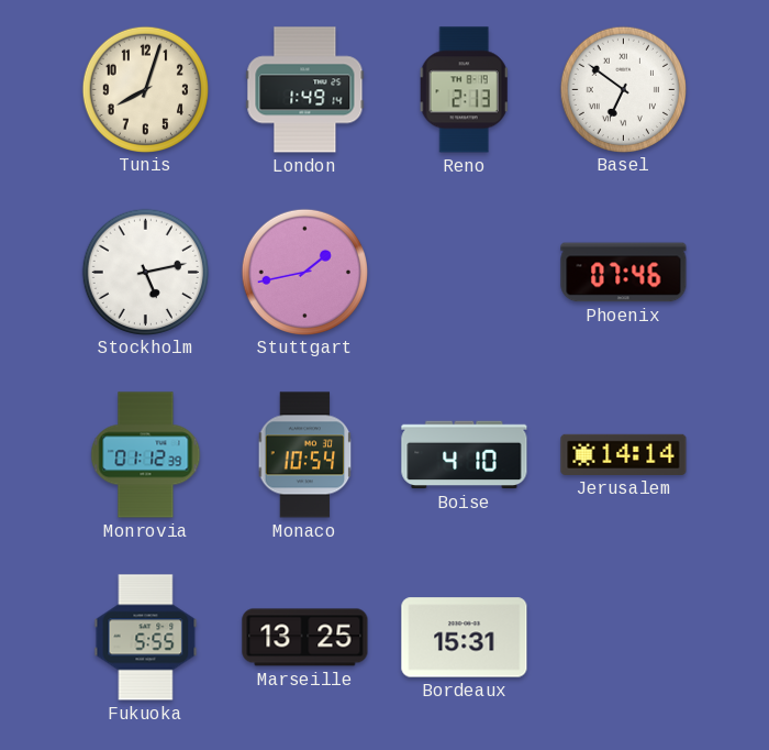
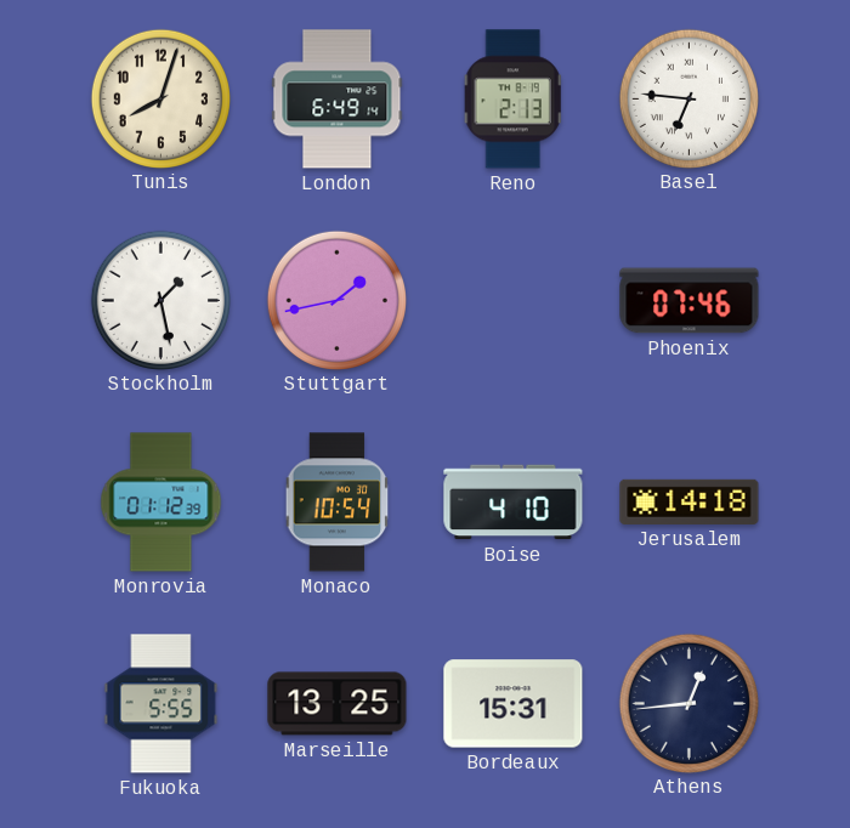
London: 1:49 -> 6:49
Basel: 6:51 -> 6:46
Stockholm: 5:13 -> 1:28
Jerusalem: 14:14 -> 14:18
Athens: none -> 12:44
